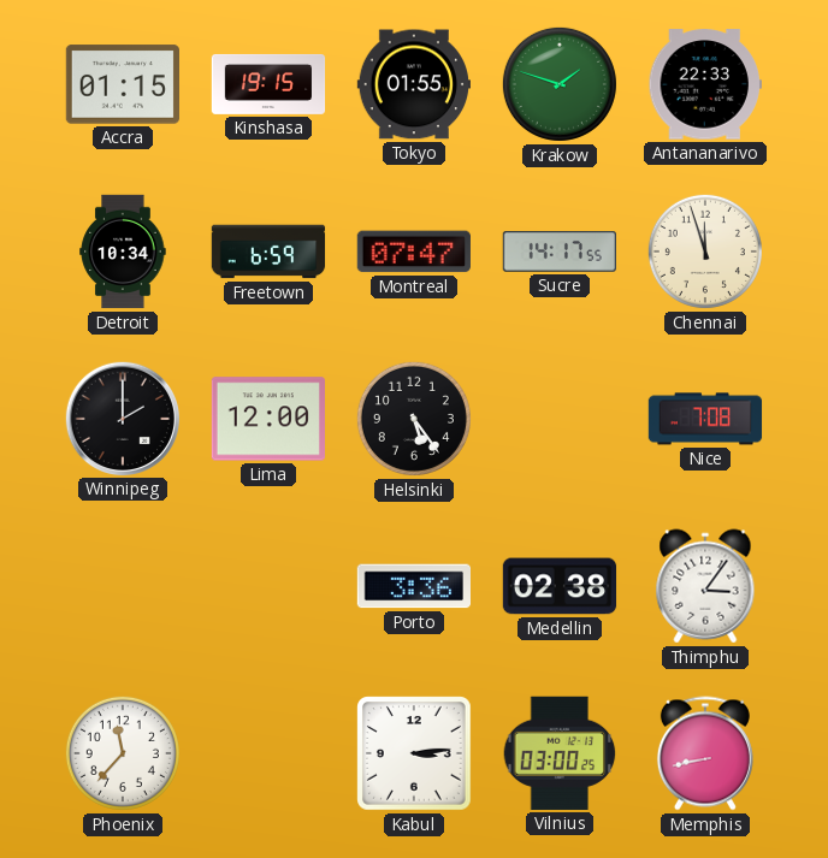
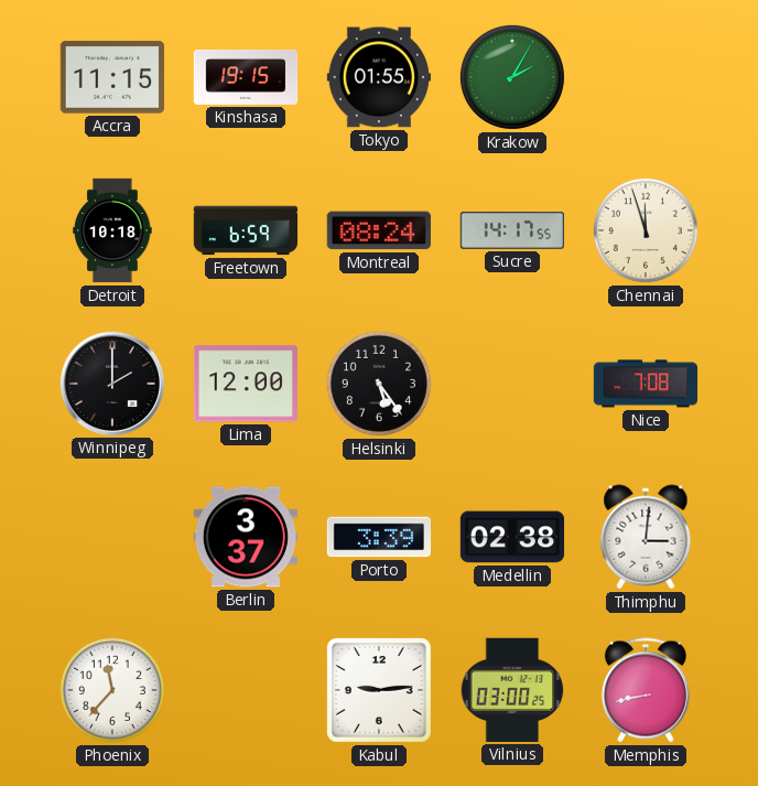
Accra: 01:15 -> 11:15
Krakow: 1:48 -> 2:05
Antananarivo: 22:33 -> none
Detroit: 10:34 -> 10:18
Montreal: 07:47 -> 08:24
Berlin: none -> 3:37
Porto: 3:36 -> 3:39
Thimphu: 3:06 -> 3:01
Kabul: 3:14 -> 9:14
